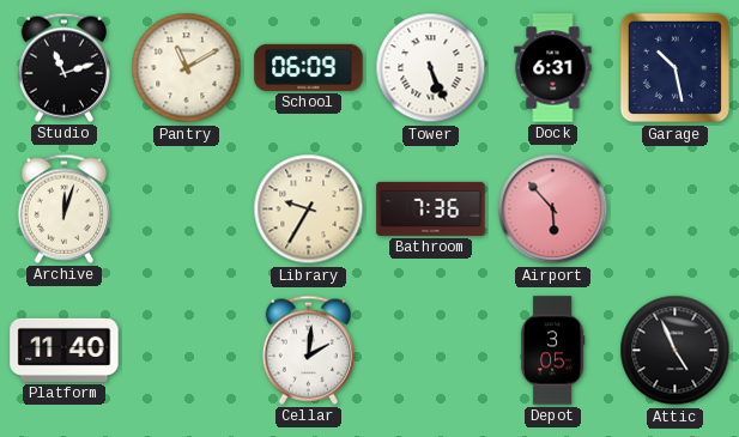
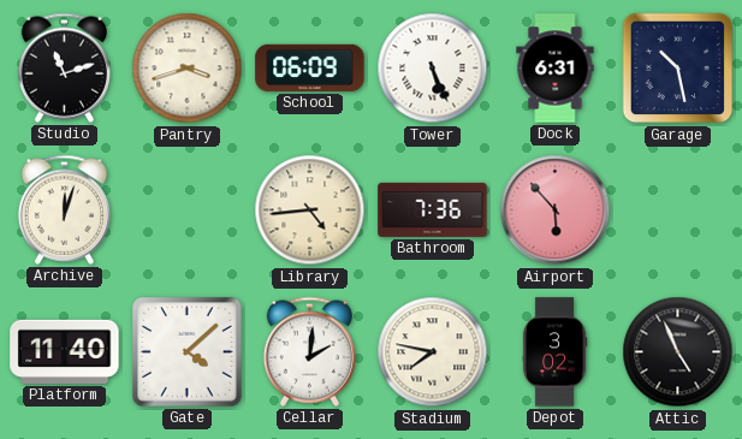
Pantry: 11:10 -> 3:42
Library: 9:35 -> 4:44
Gate: none -> 4:08
Stadium: none -> 7:47
Depot: 3:05 -> 3:02
